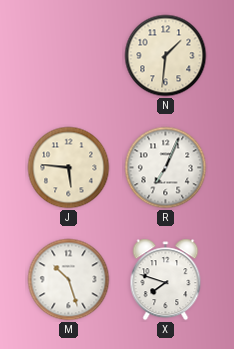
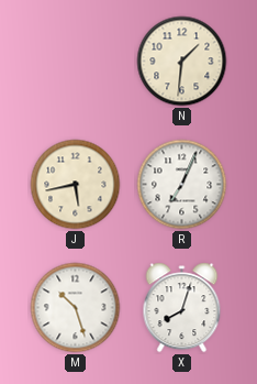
J: 5:46 -> 5:43
X: 7:48 -> 8:03
